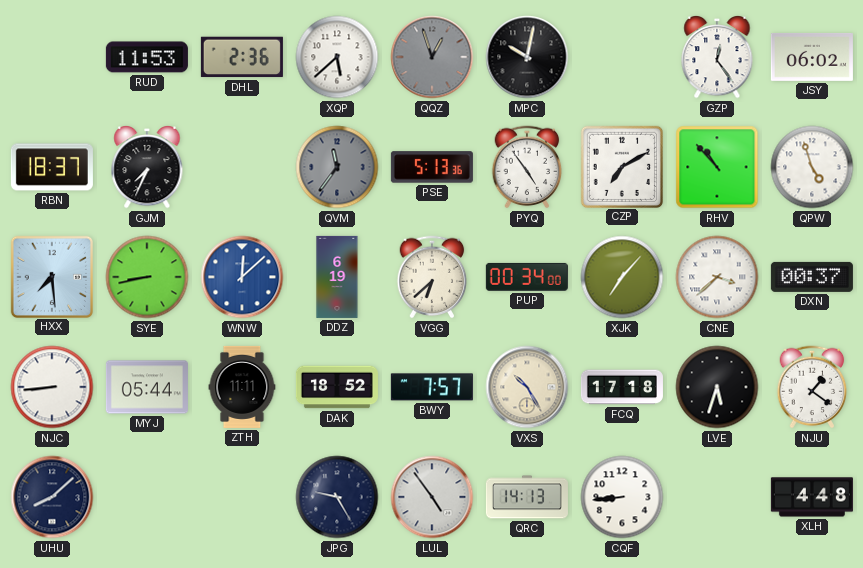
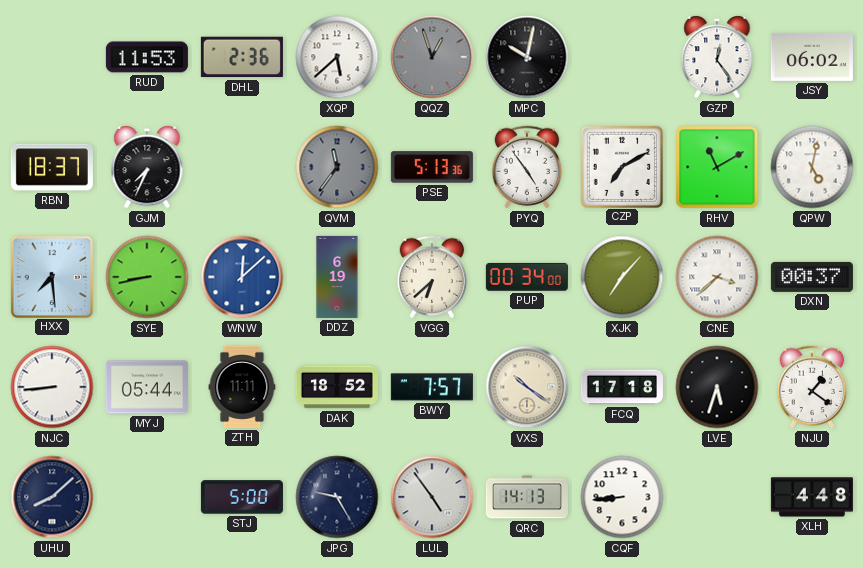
RHV: 10:53 -> 11:10
QPW: 4:57 -> 5:02
VXS: 10:25 -> 10:21
STJ: none -> 5:00
